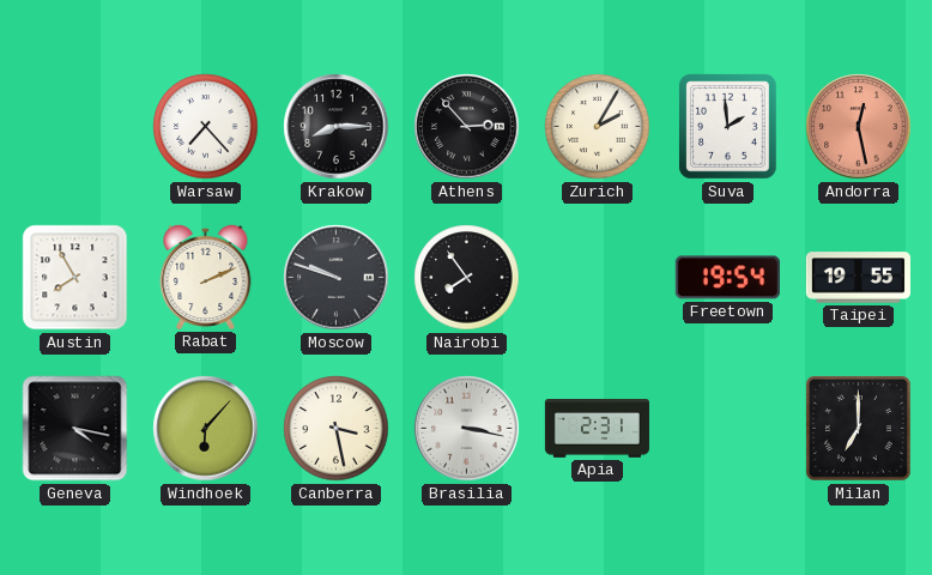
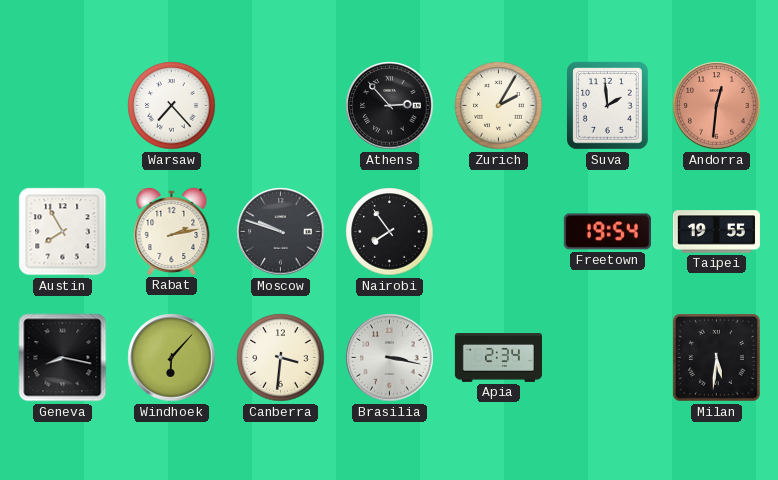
Krakow: 8:15 -> none
Andorra: 12:28 -> 12:31
Rabat: 2:11 -> 2:13
Geneva: 4:17 -> 8:17
Canberra: 3:28 -> 3:31
Apia: 2:31 -> 2:34
Milan: 7:00 -> 5:31
